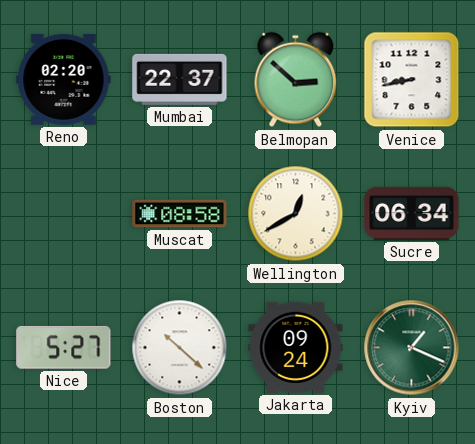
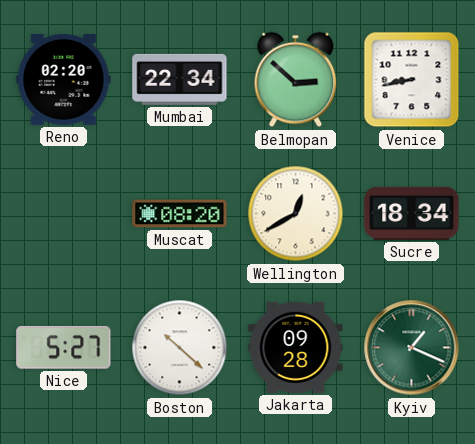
Mumbai: 22:37 -> 22:34
Muscat: 08:58 -> 08:20
Sucre: 06:34 -> 18:34
Jakarta: 09:24 -> 09:28
